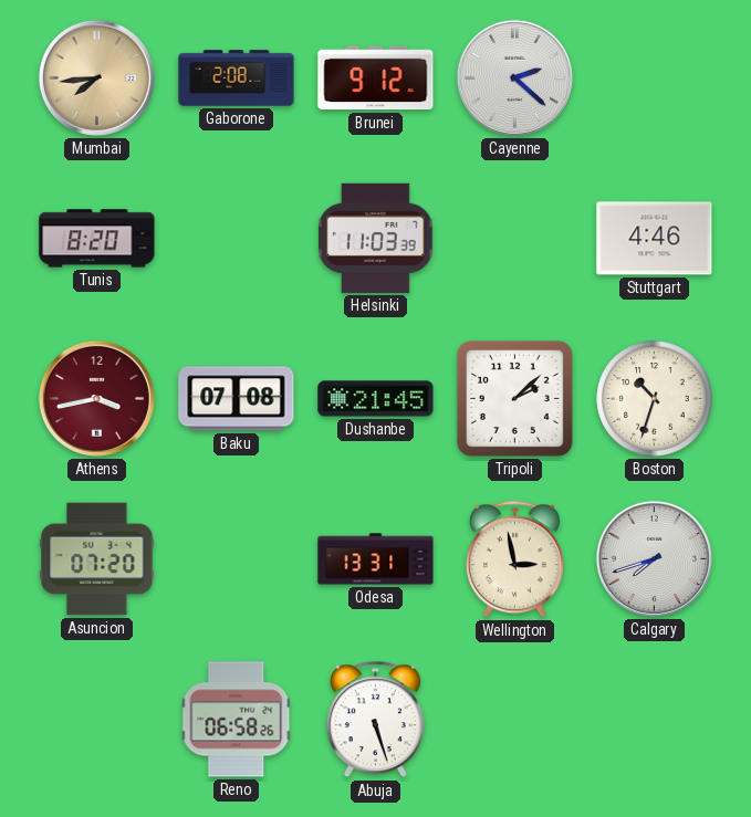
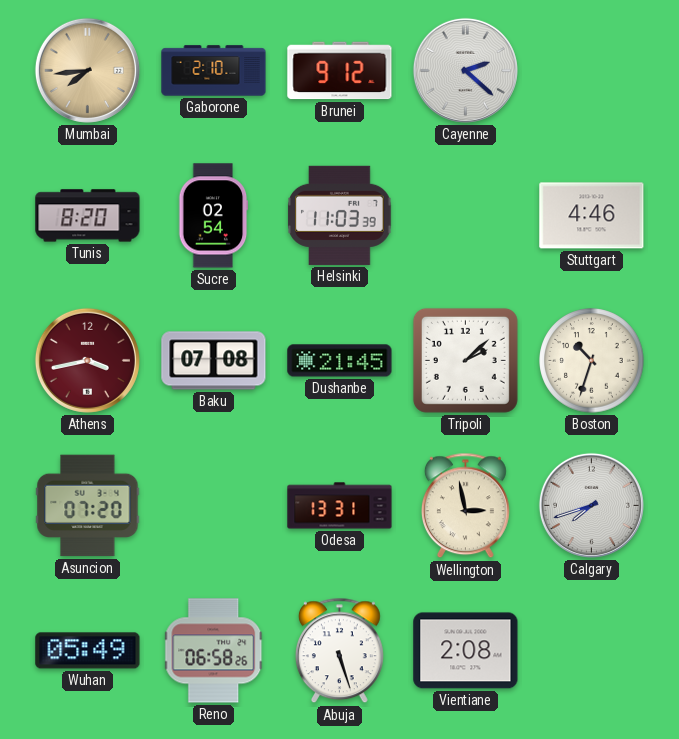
Gaborone: 2:08 -> 2:10
Sucre: none -> 02:54
Wuhan: none -> 05:49
Vientiane: none -> 2:08
